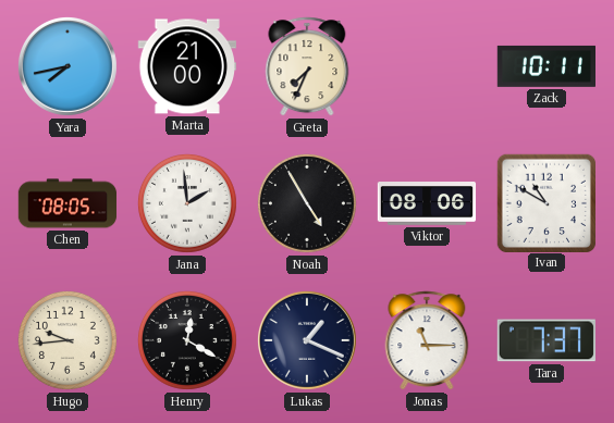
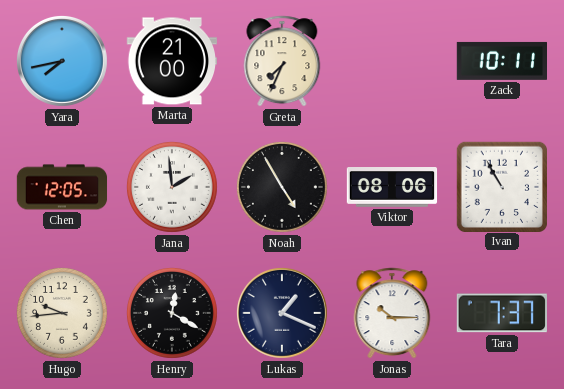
Chen: 08:05 -> 12:05
Ivan: 10:50 -> 10:55
Jonas: 11:15 -> 10:15
